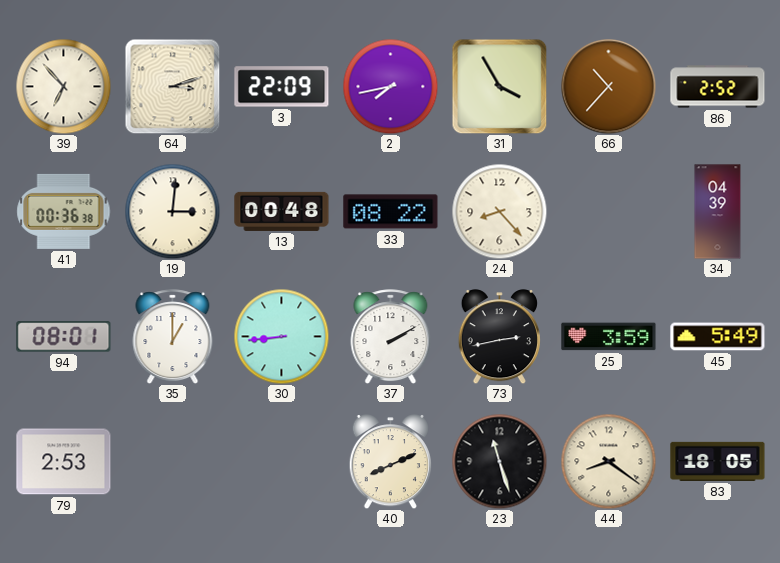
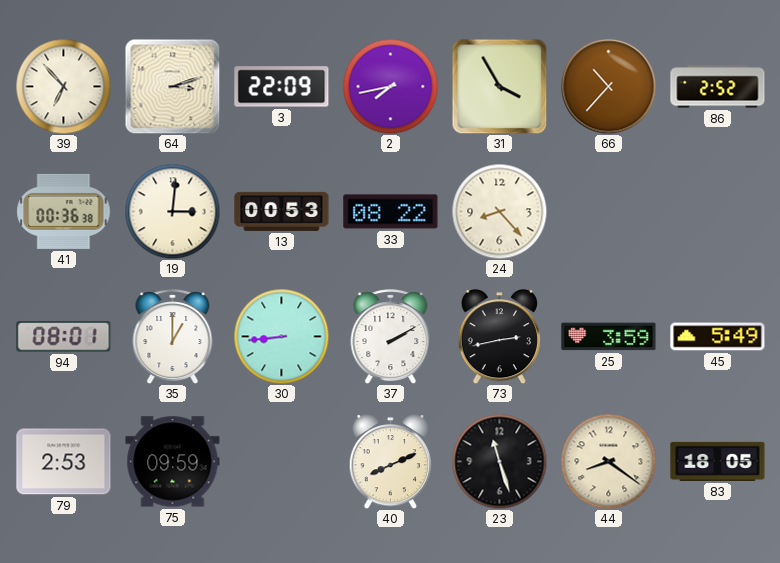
13: 00:48 -> 00:53
34: 04:39 -> none
75: none -> 09:59
